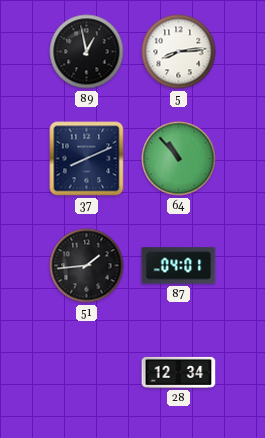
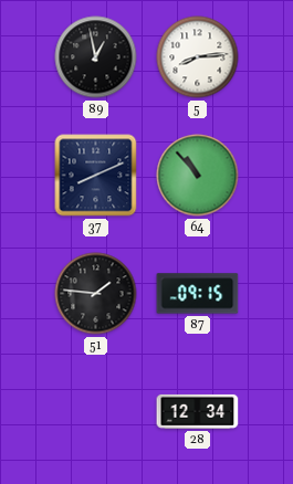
51: 1:44 -> 1:46
87: 04:01 -> 09:15
